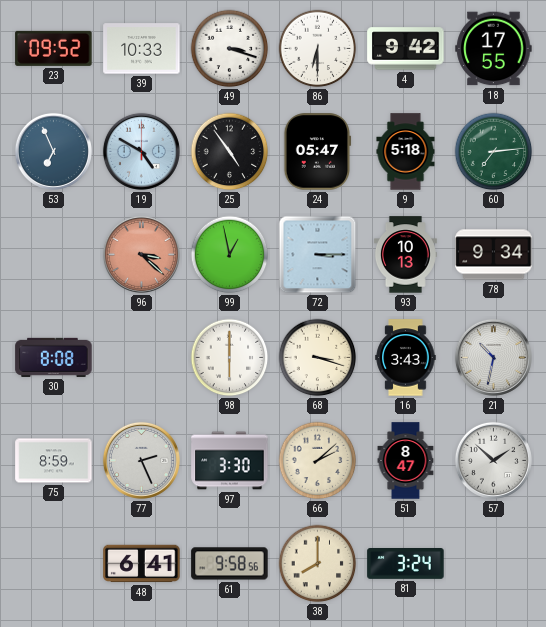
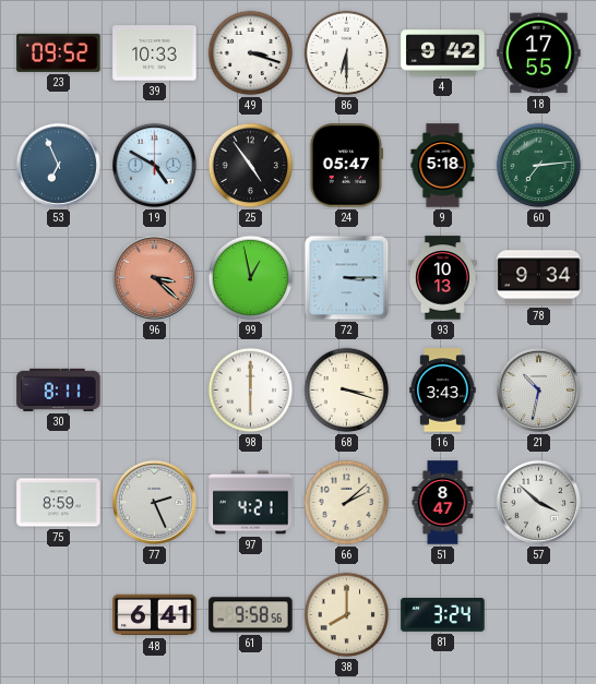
30: 8:08 -> 8:11
97: 3:30 -> 4:21
57: 1:52 -> 3:52
